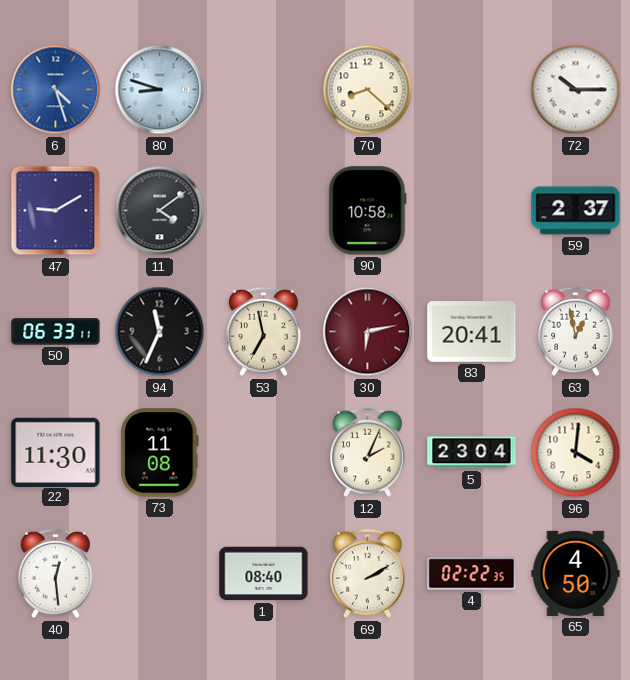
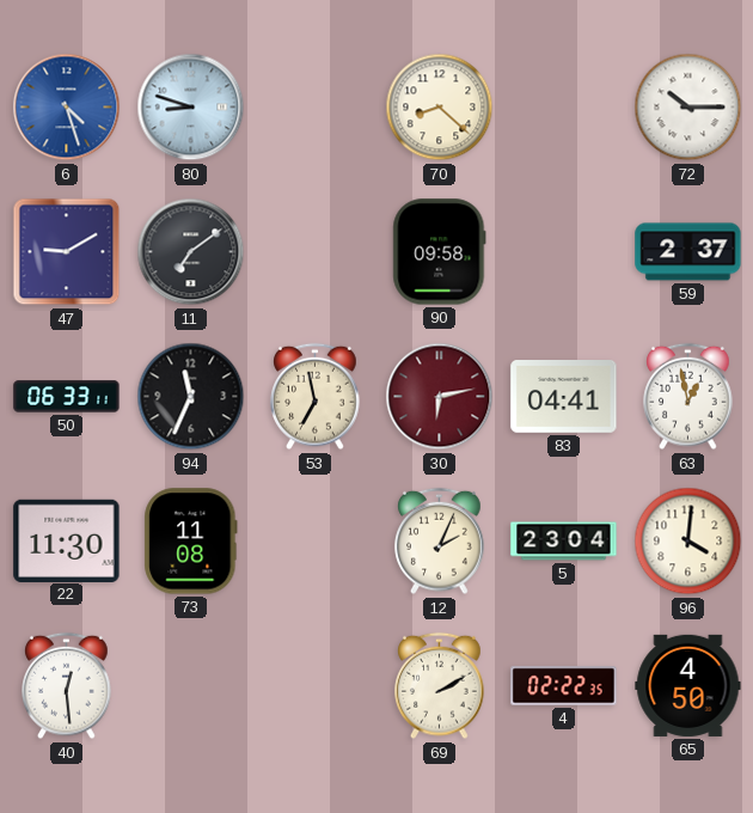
11: 4:09 -> 7:09
90: 10:58 -> 09:58
83: 20:41 -> 04:41
1: 08:40 -> none
